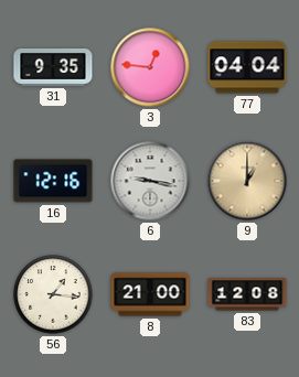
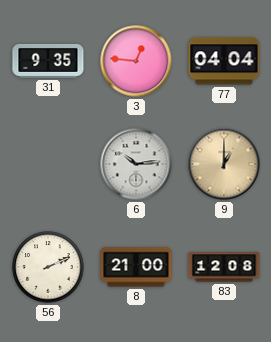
16: 12:16 -> none
6: 9:17 -> 10:14
56: 1:16 -> 2:11
